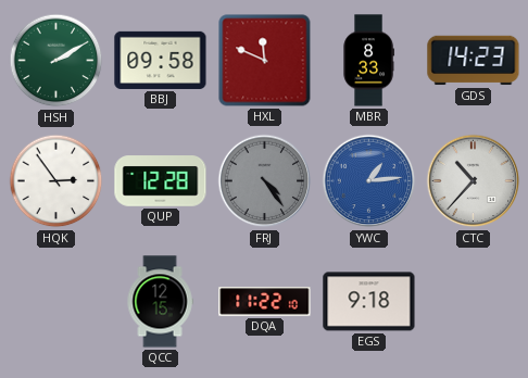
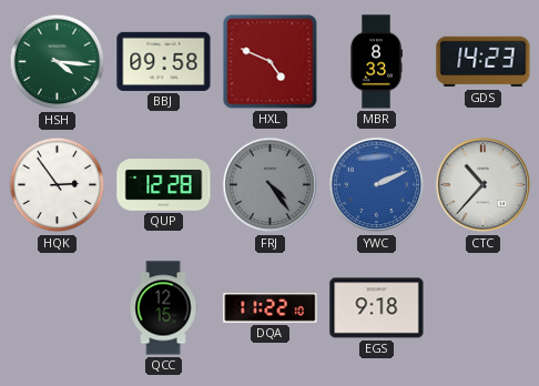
HSH: 2:10 -> 4:16
HXL: 11:49 -> 4:49
YWC: 1:14 -> 2:11
